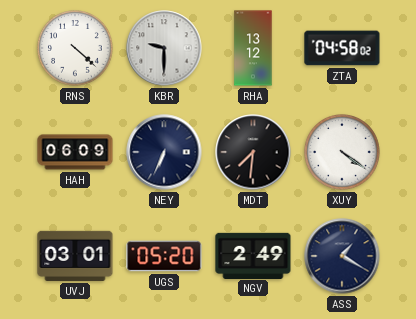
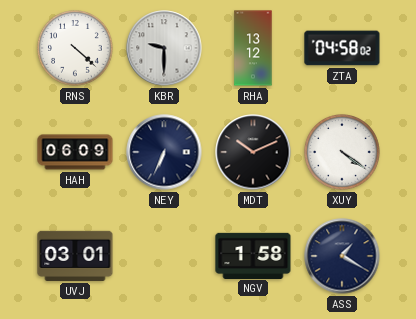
MDT: 7:31 -> 10:11
UGS: 05:20 -> none
NGV: 2:49 -> 1:58
